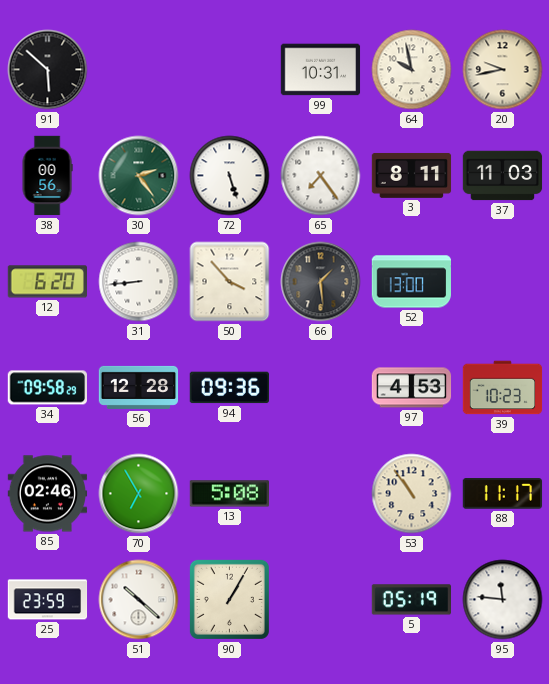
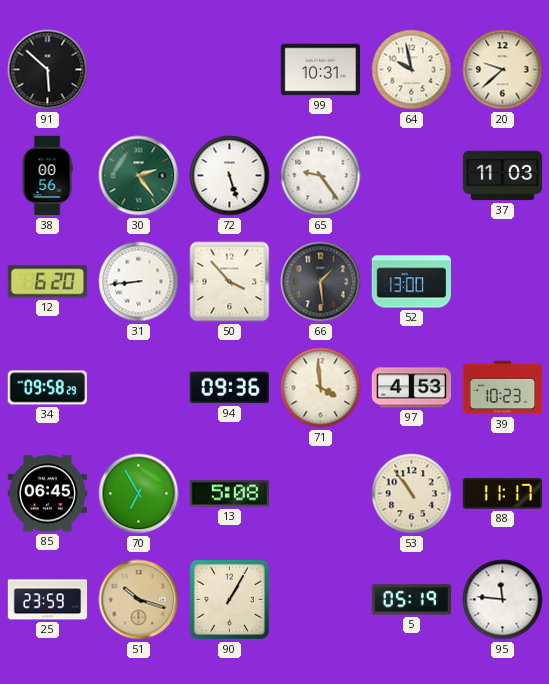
20: 9:43 -> 9:38
65: 7:24 -> 9:24
3: 8:11 -> none
56: 12:28 -> none
71: none -> 3:59
85: 02:46 -> 06:45
51: 10:22 -> 10:18
51 dial: white -> champagne
